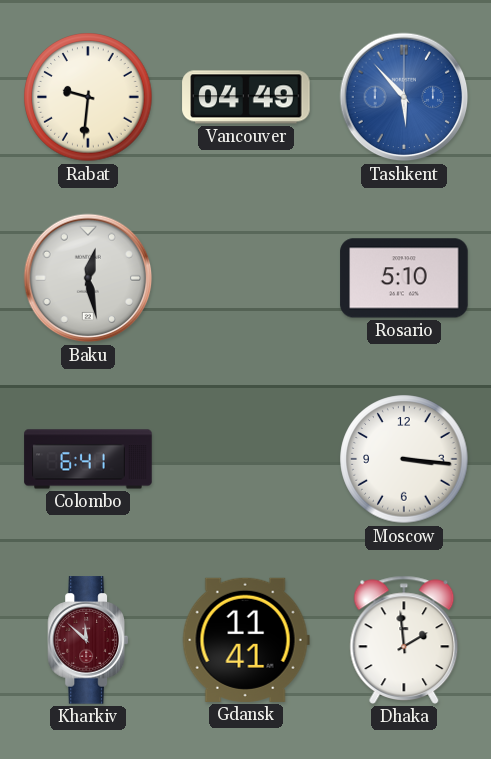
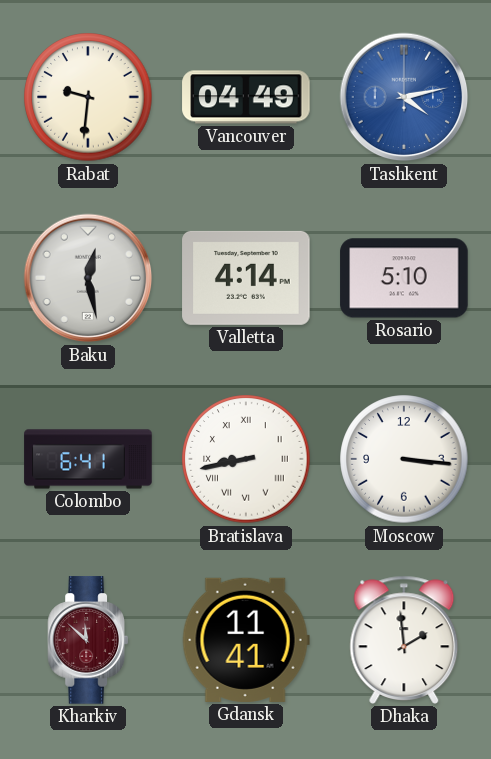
Tashkent: 5:53 -> 4:13
Valletta: none -> 4:14
Bratislava: none -> 8:43
